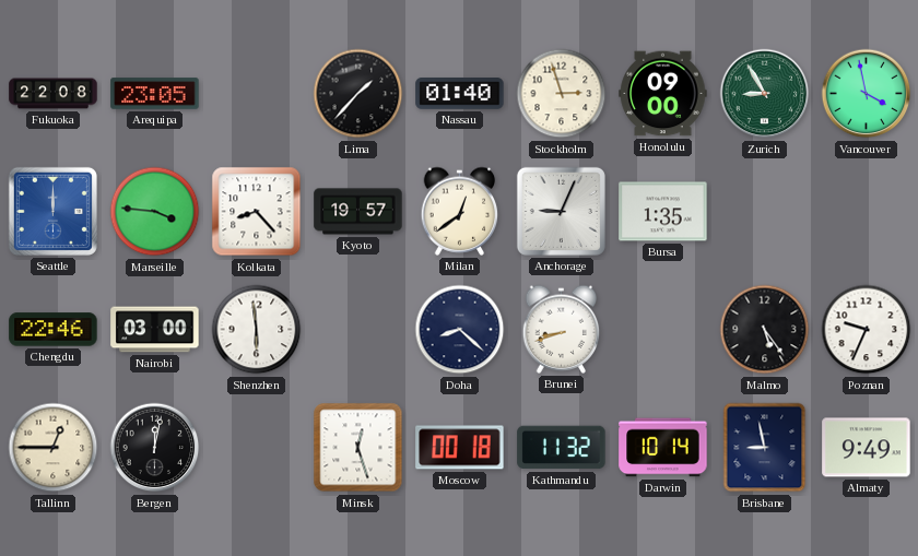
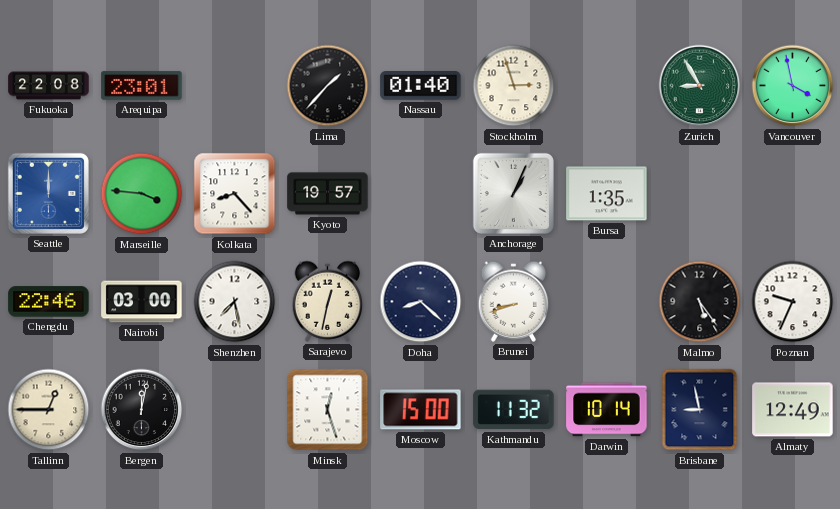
Arequipa: 23:05 -> 23:01
Honolulu: 09:00 -> none
Milan: 12:39 -> none
Anchorage: 9:04 -> 1:04
Shenzhen: 5:59 -> 7:28
Sarajevo: none -> 12:32
Moscow: 00:18 -> 15:00
Almaty: 9:49 -> 12:49
